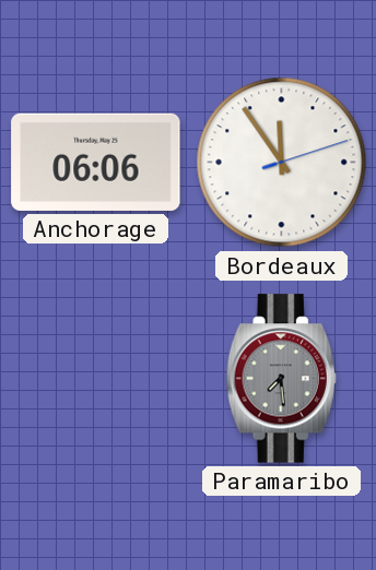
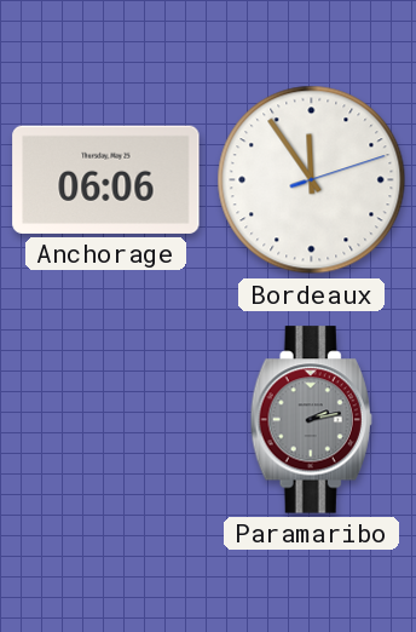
Paramaribo: 7:29 -> 2:13
